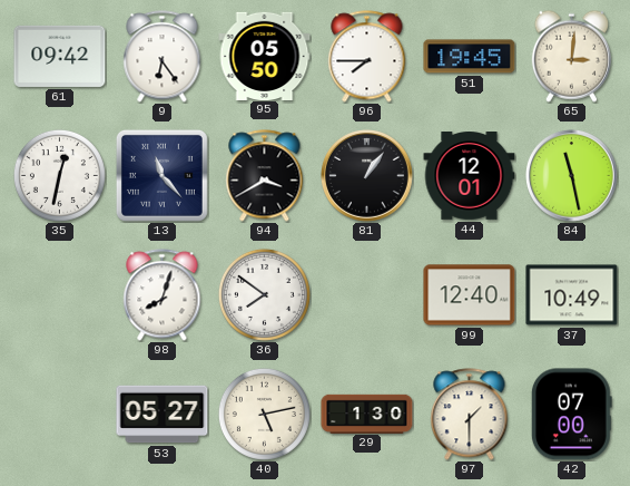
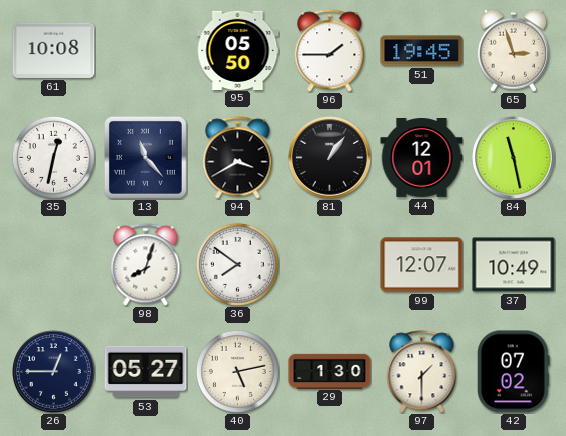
61: 09:42 -> 10:08
9: 6:24 -> none
96: 7:45 -> 1:45
65: 3:01 -> 2:57
99: 12:40 -> 12:07
26: none -> 12:45
42: 07:00 -> 07:02
